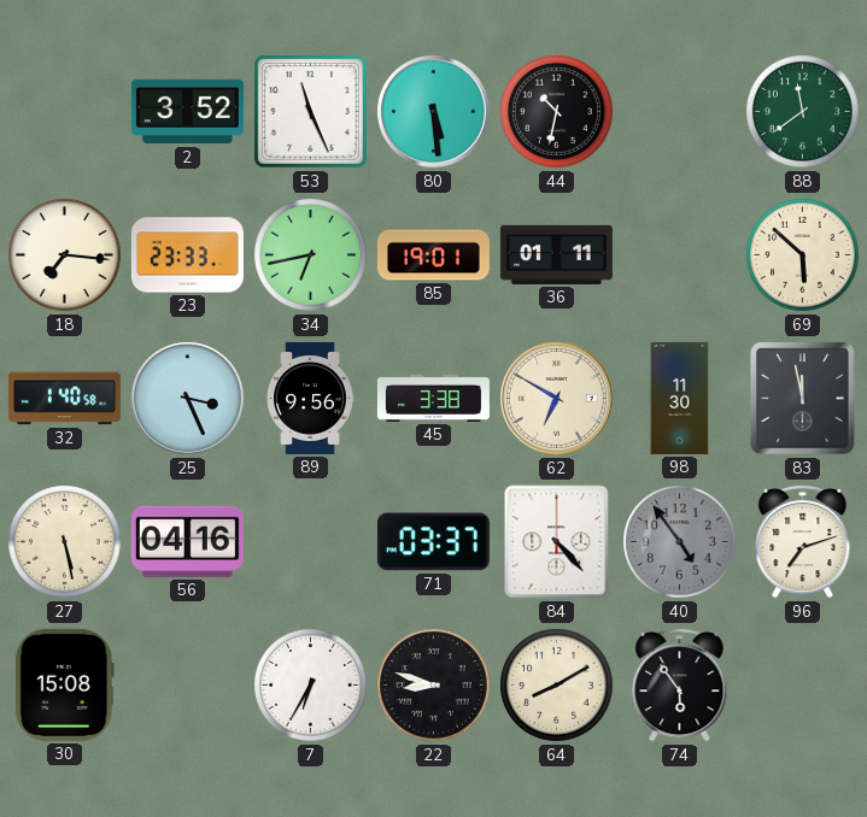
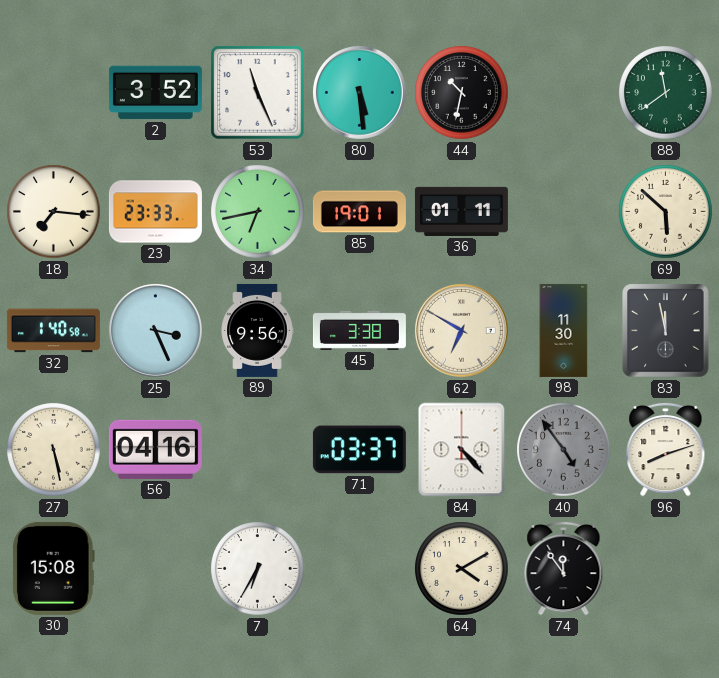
96: 7:12 -> 8:12
22: 8:48 -> none
64: 8:10 -> 4:10
74: 5:54 -> 11:54
